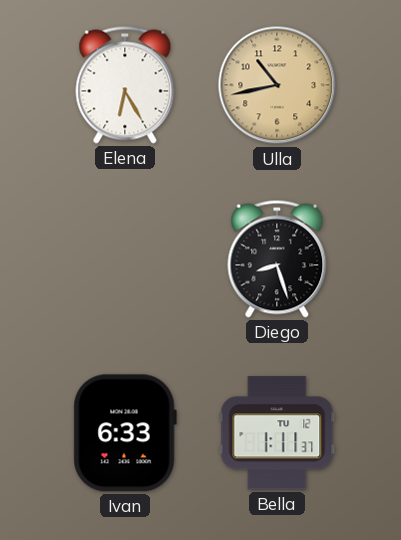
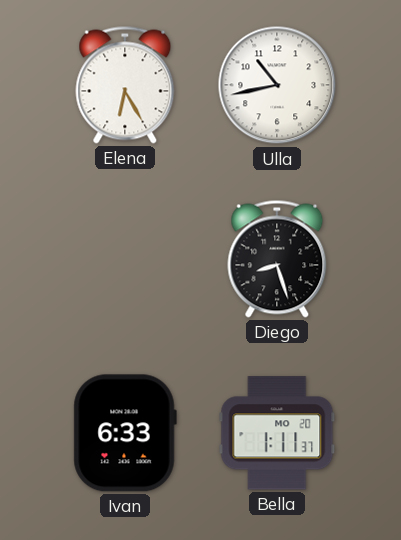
Ulla dial: champagne -> white
Bella date: TU 12 -> MO 20
